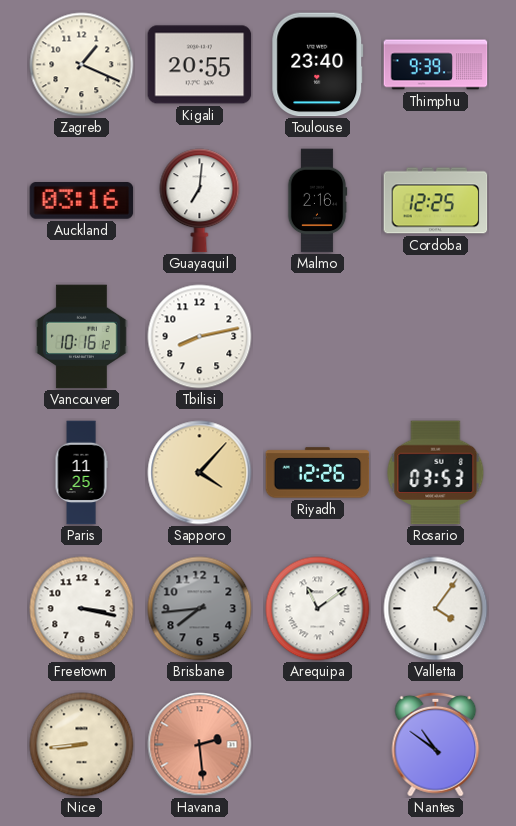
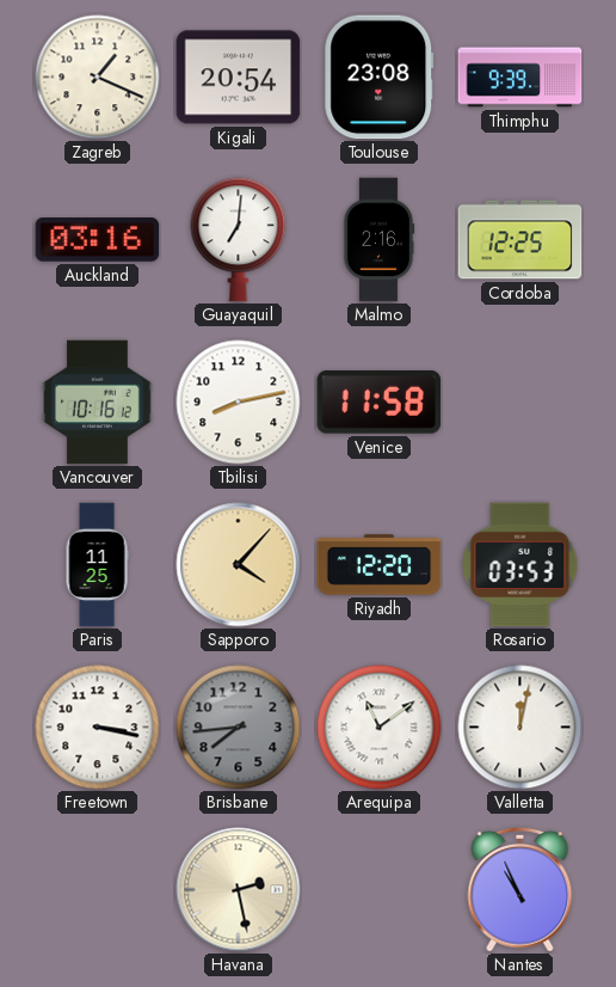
Kigali: 20:55 -> 20:54
Toulouse: 23:40 -> 23:08
Venice: none -> 11:58
Riyadh: 12:26 -> 12:20
Valletta: 4:06 -> 12:02
Nice: 8:44 -> none
Havana: 2:29 -> 2:28
Havana dial: salmon -> cream
Nantes: 10:51 -> 10:56
